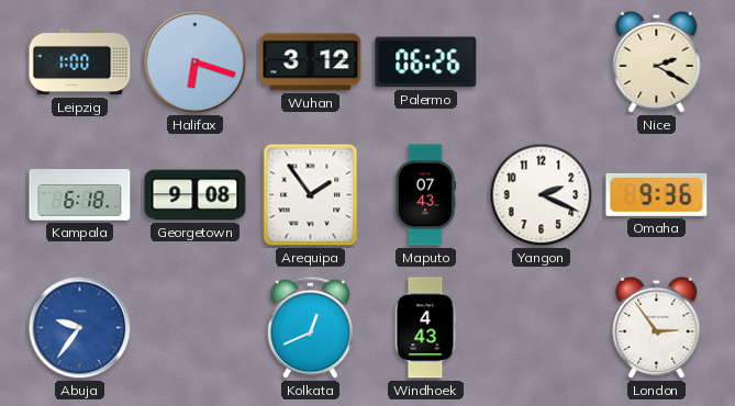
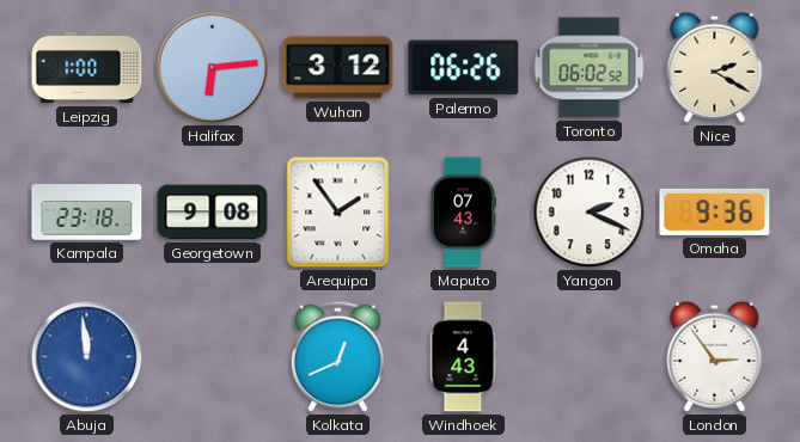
Halifax: 6:18 -> 6:14
Toronto: none -> 06:02
Kampala: 6:18 -> 23:18
Abuja: 9:36 -> 11:59
